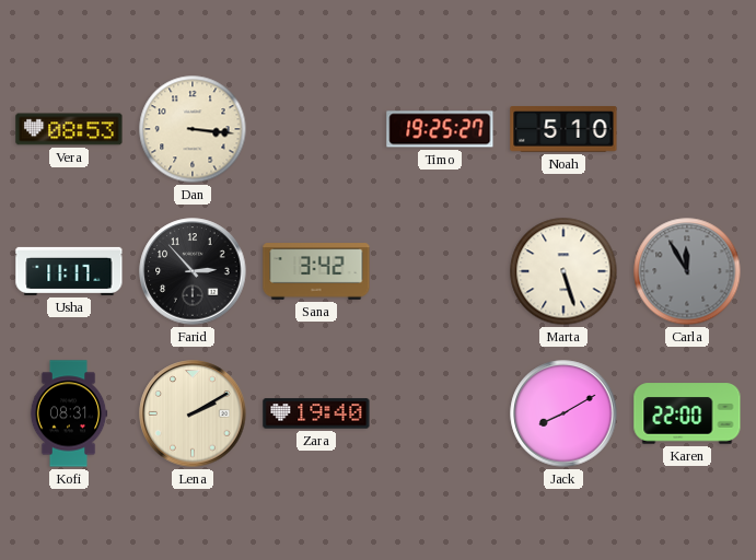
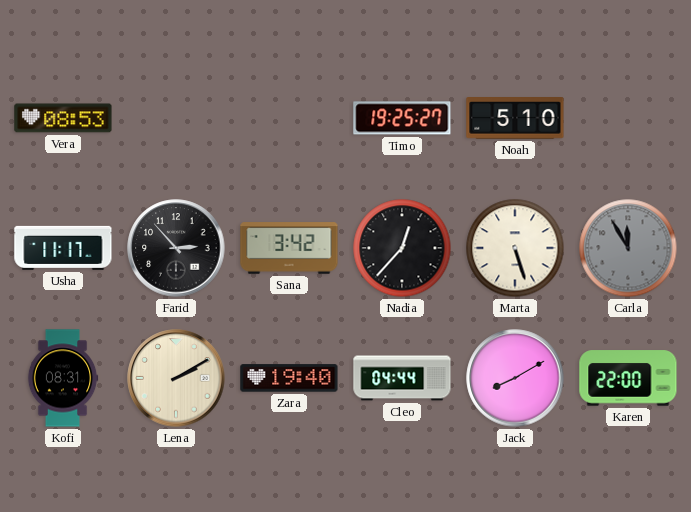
Dan: 3:16 -> none
Nadia: none -> 12:37
Cleo: none -> 04:44
